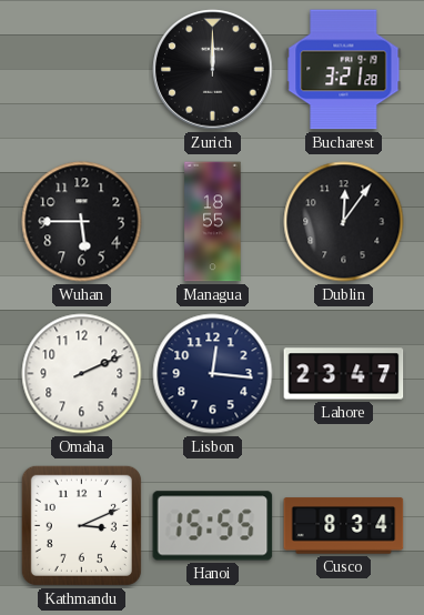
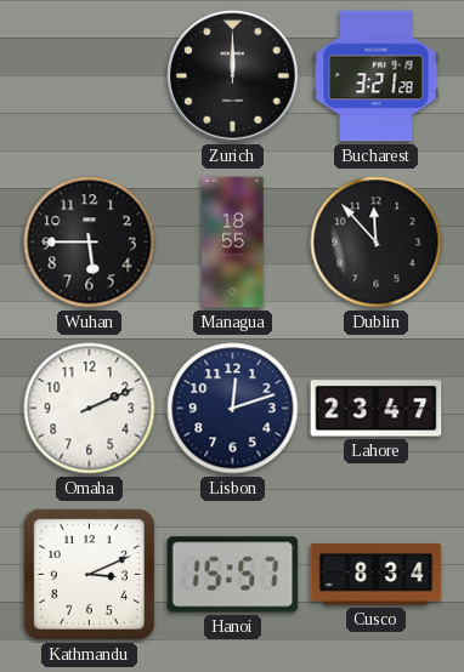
Dublin: 12:06 -> 11:53
Lisbon: 12:16 -> 12:12
Hanoi: 15:55 -> 15:57
